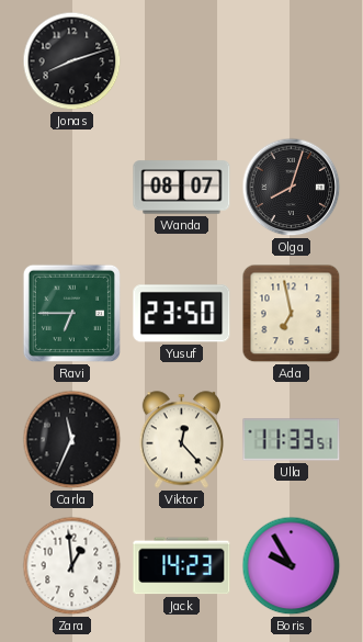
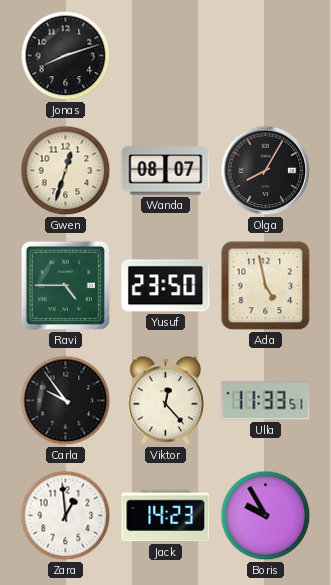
Gwen: none -> 12:33
Olga: 8:03 -> 8:05
Ravi: 6:45 -> 4:45
Ada: 6:58 -> 4:58
Carla: 11:34 -> 9:54
